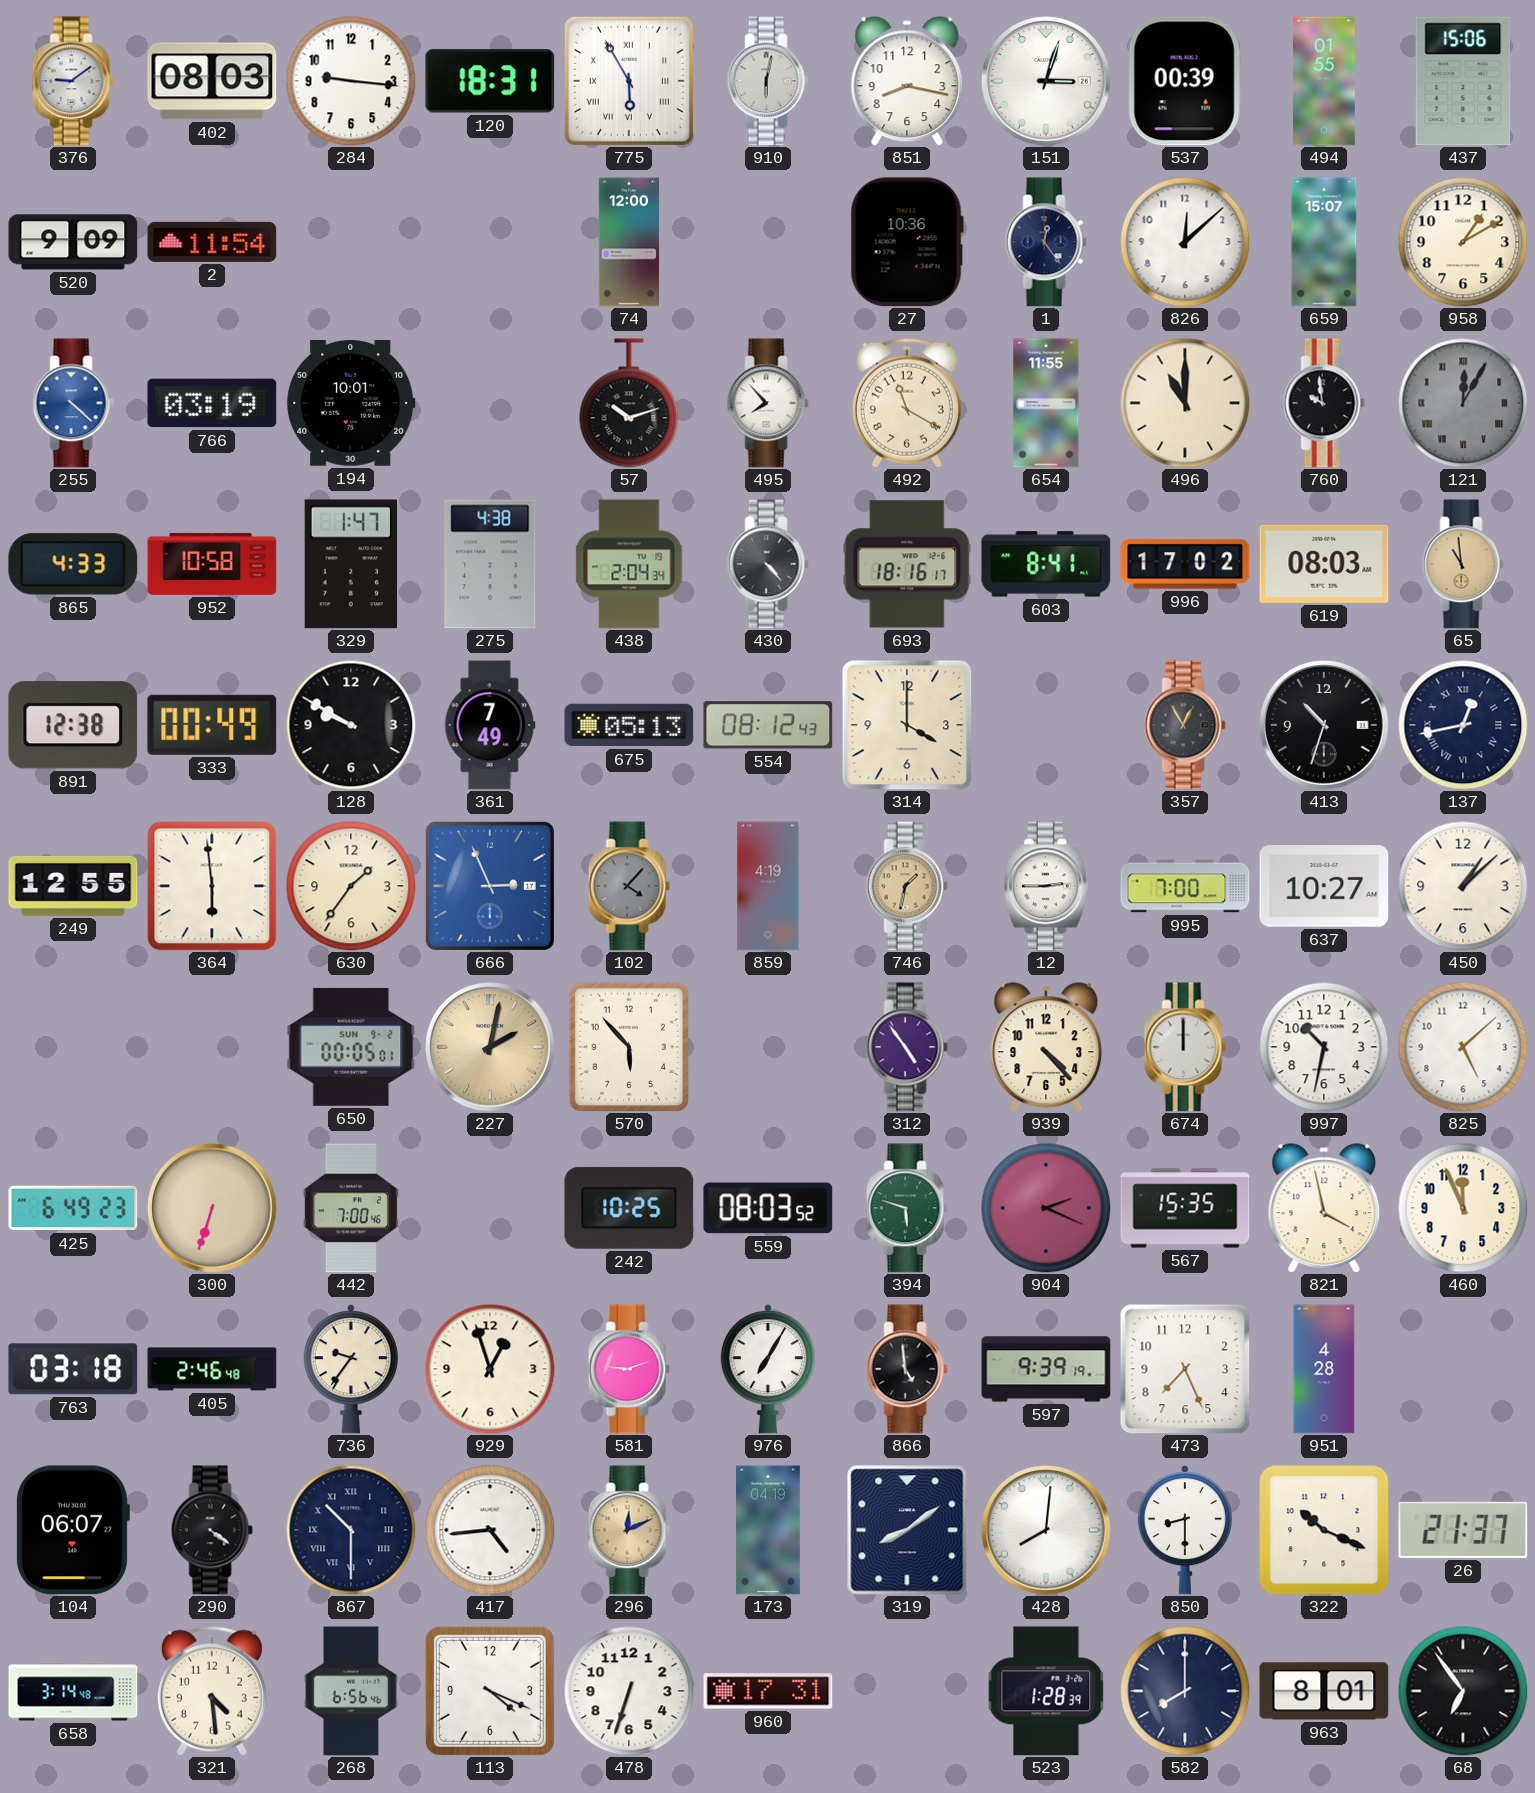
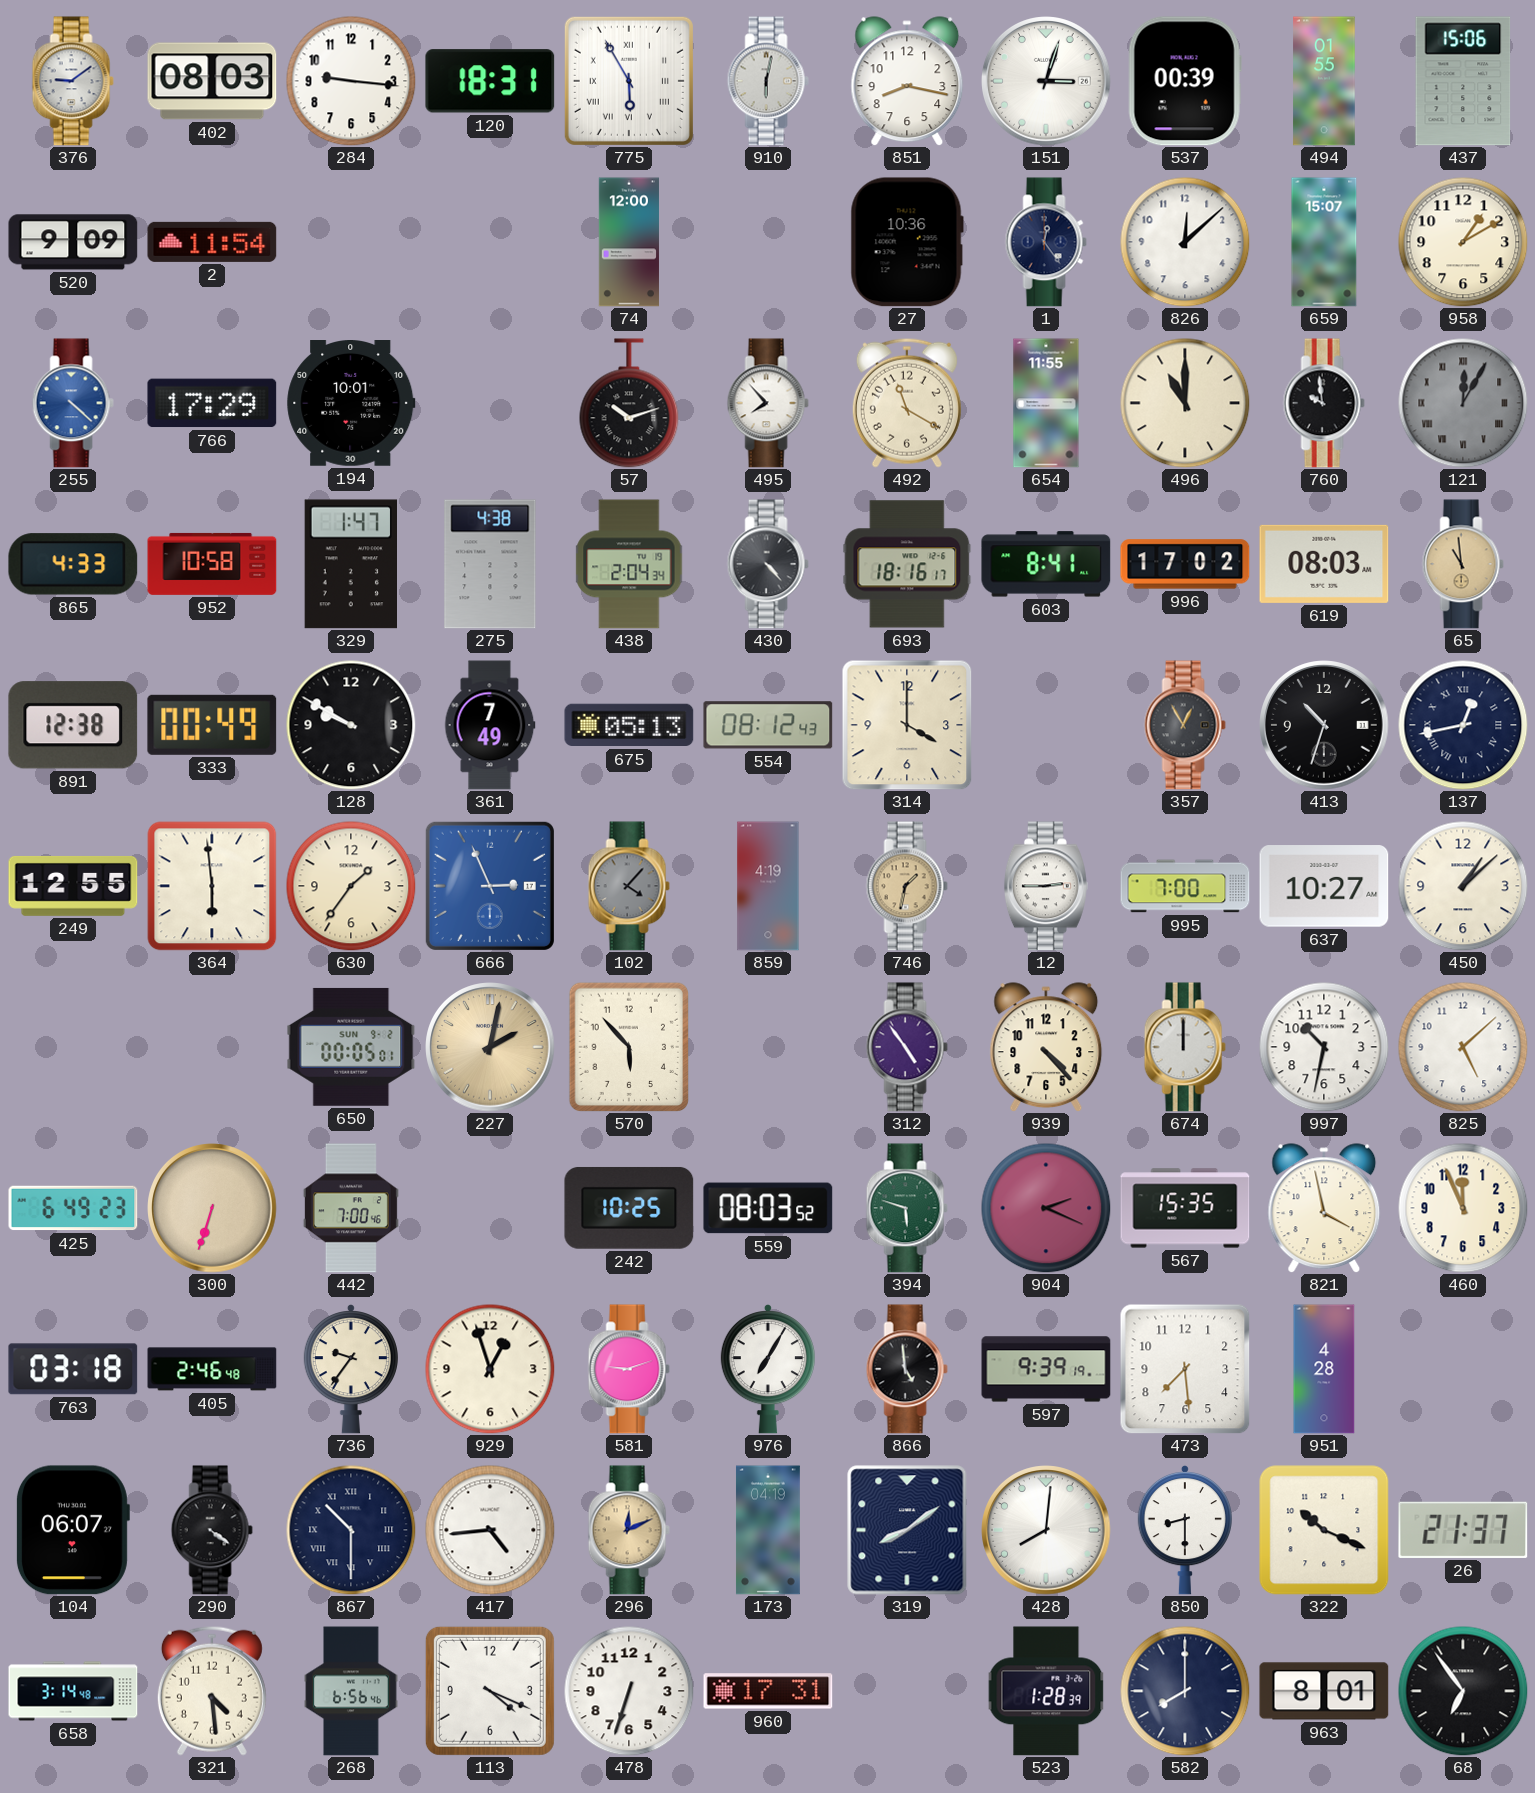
766: 03:19 -> 17:29
473: 7:26 -> 7:29
